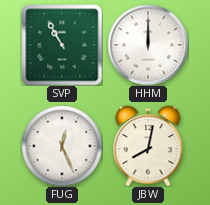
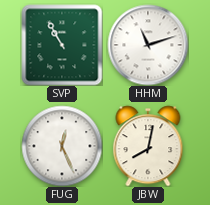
HHM: 12:00 -> 11:12
